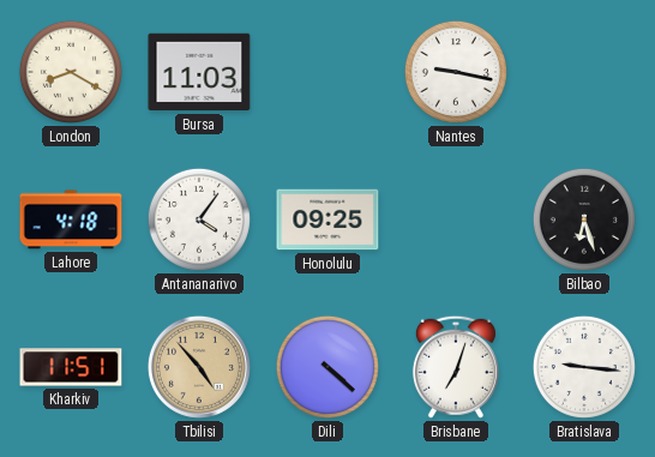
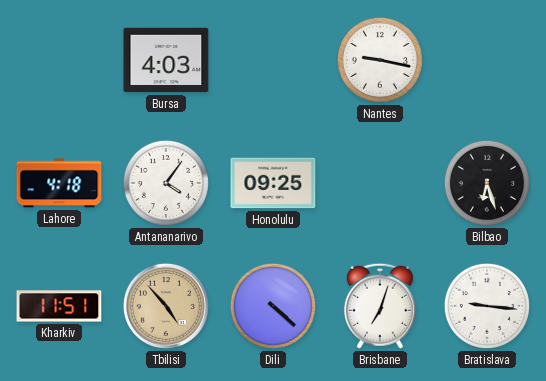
London: 8:20 -> none
Bursa: 11:03 -> 4:03
